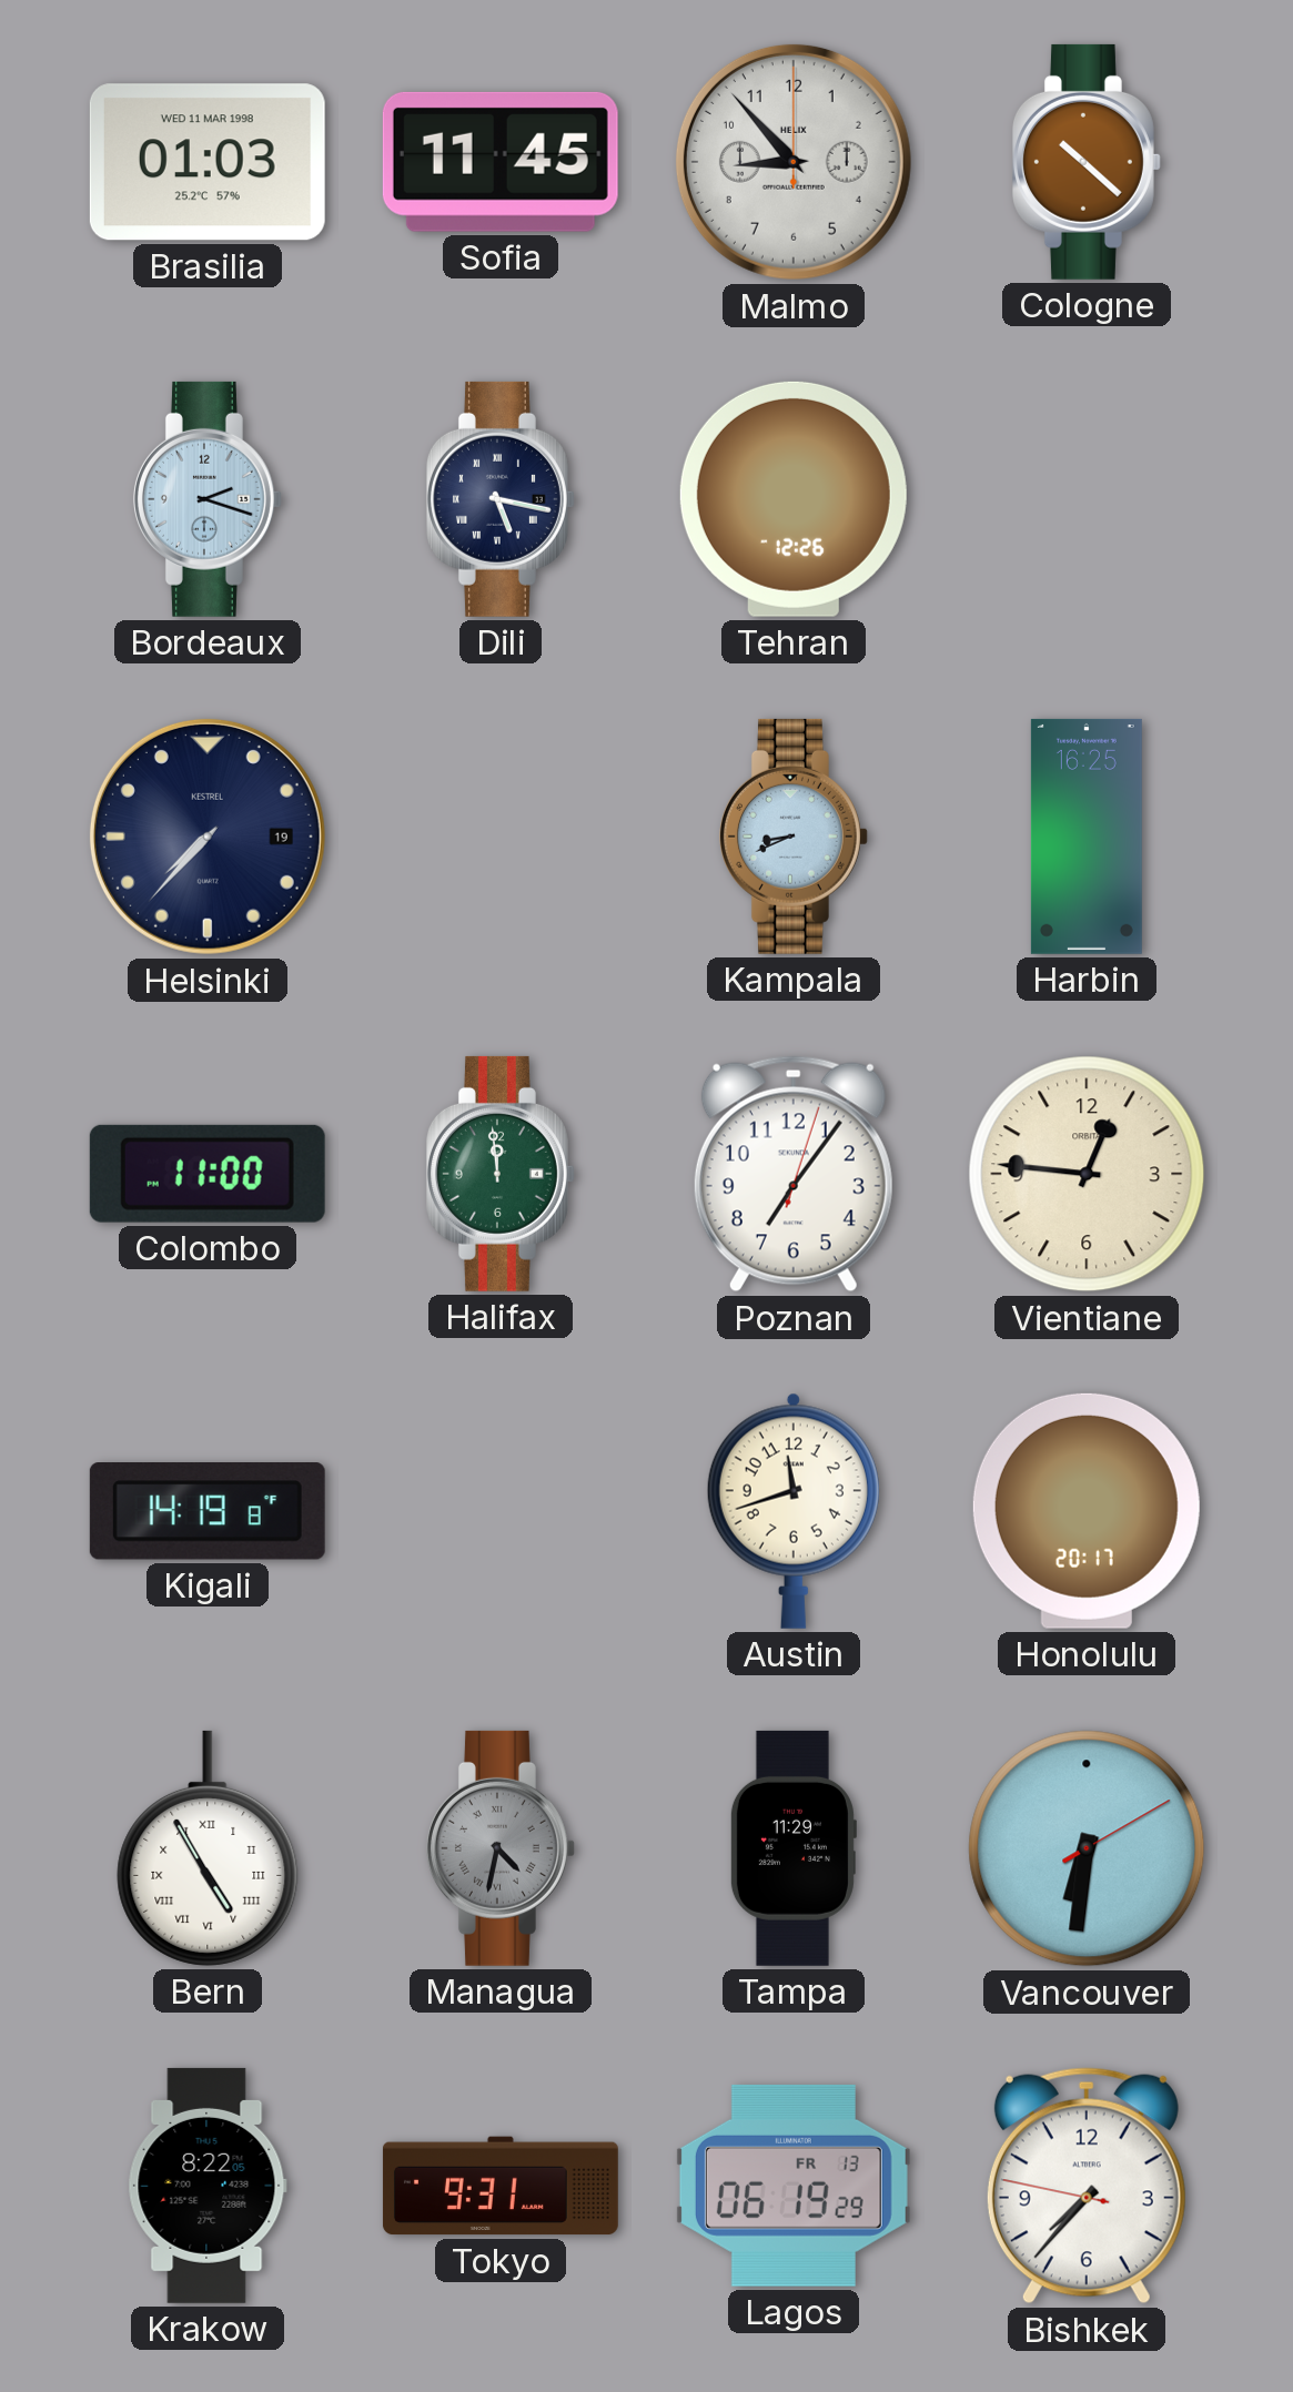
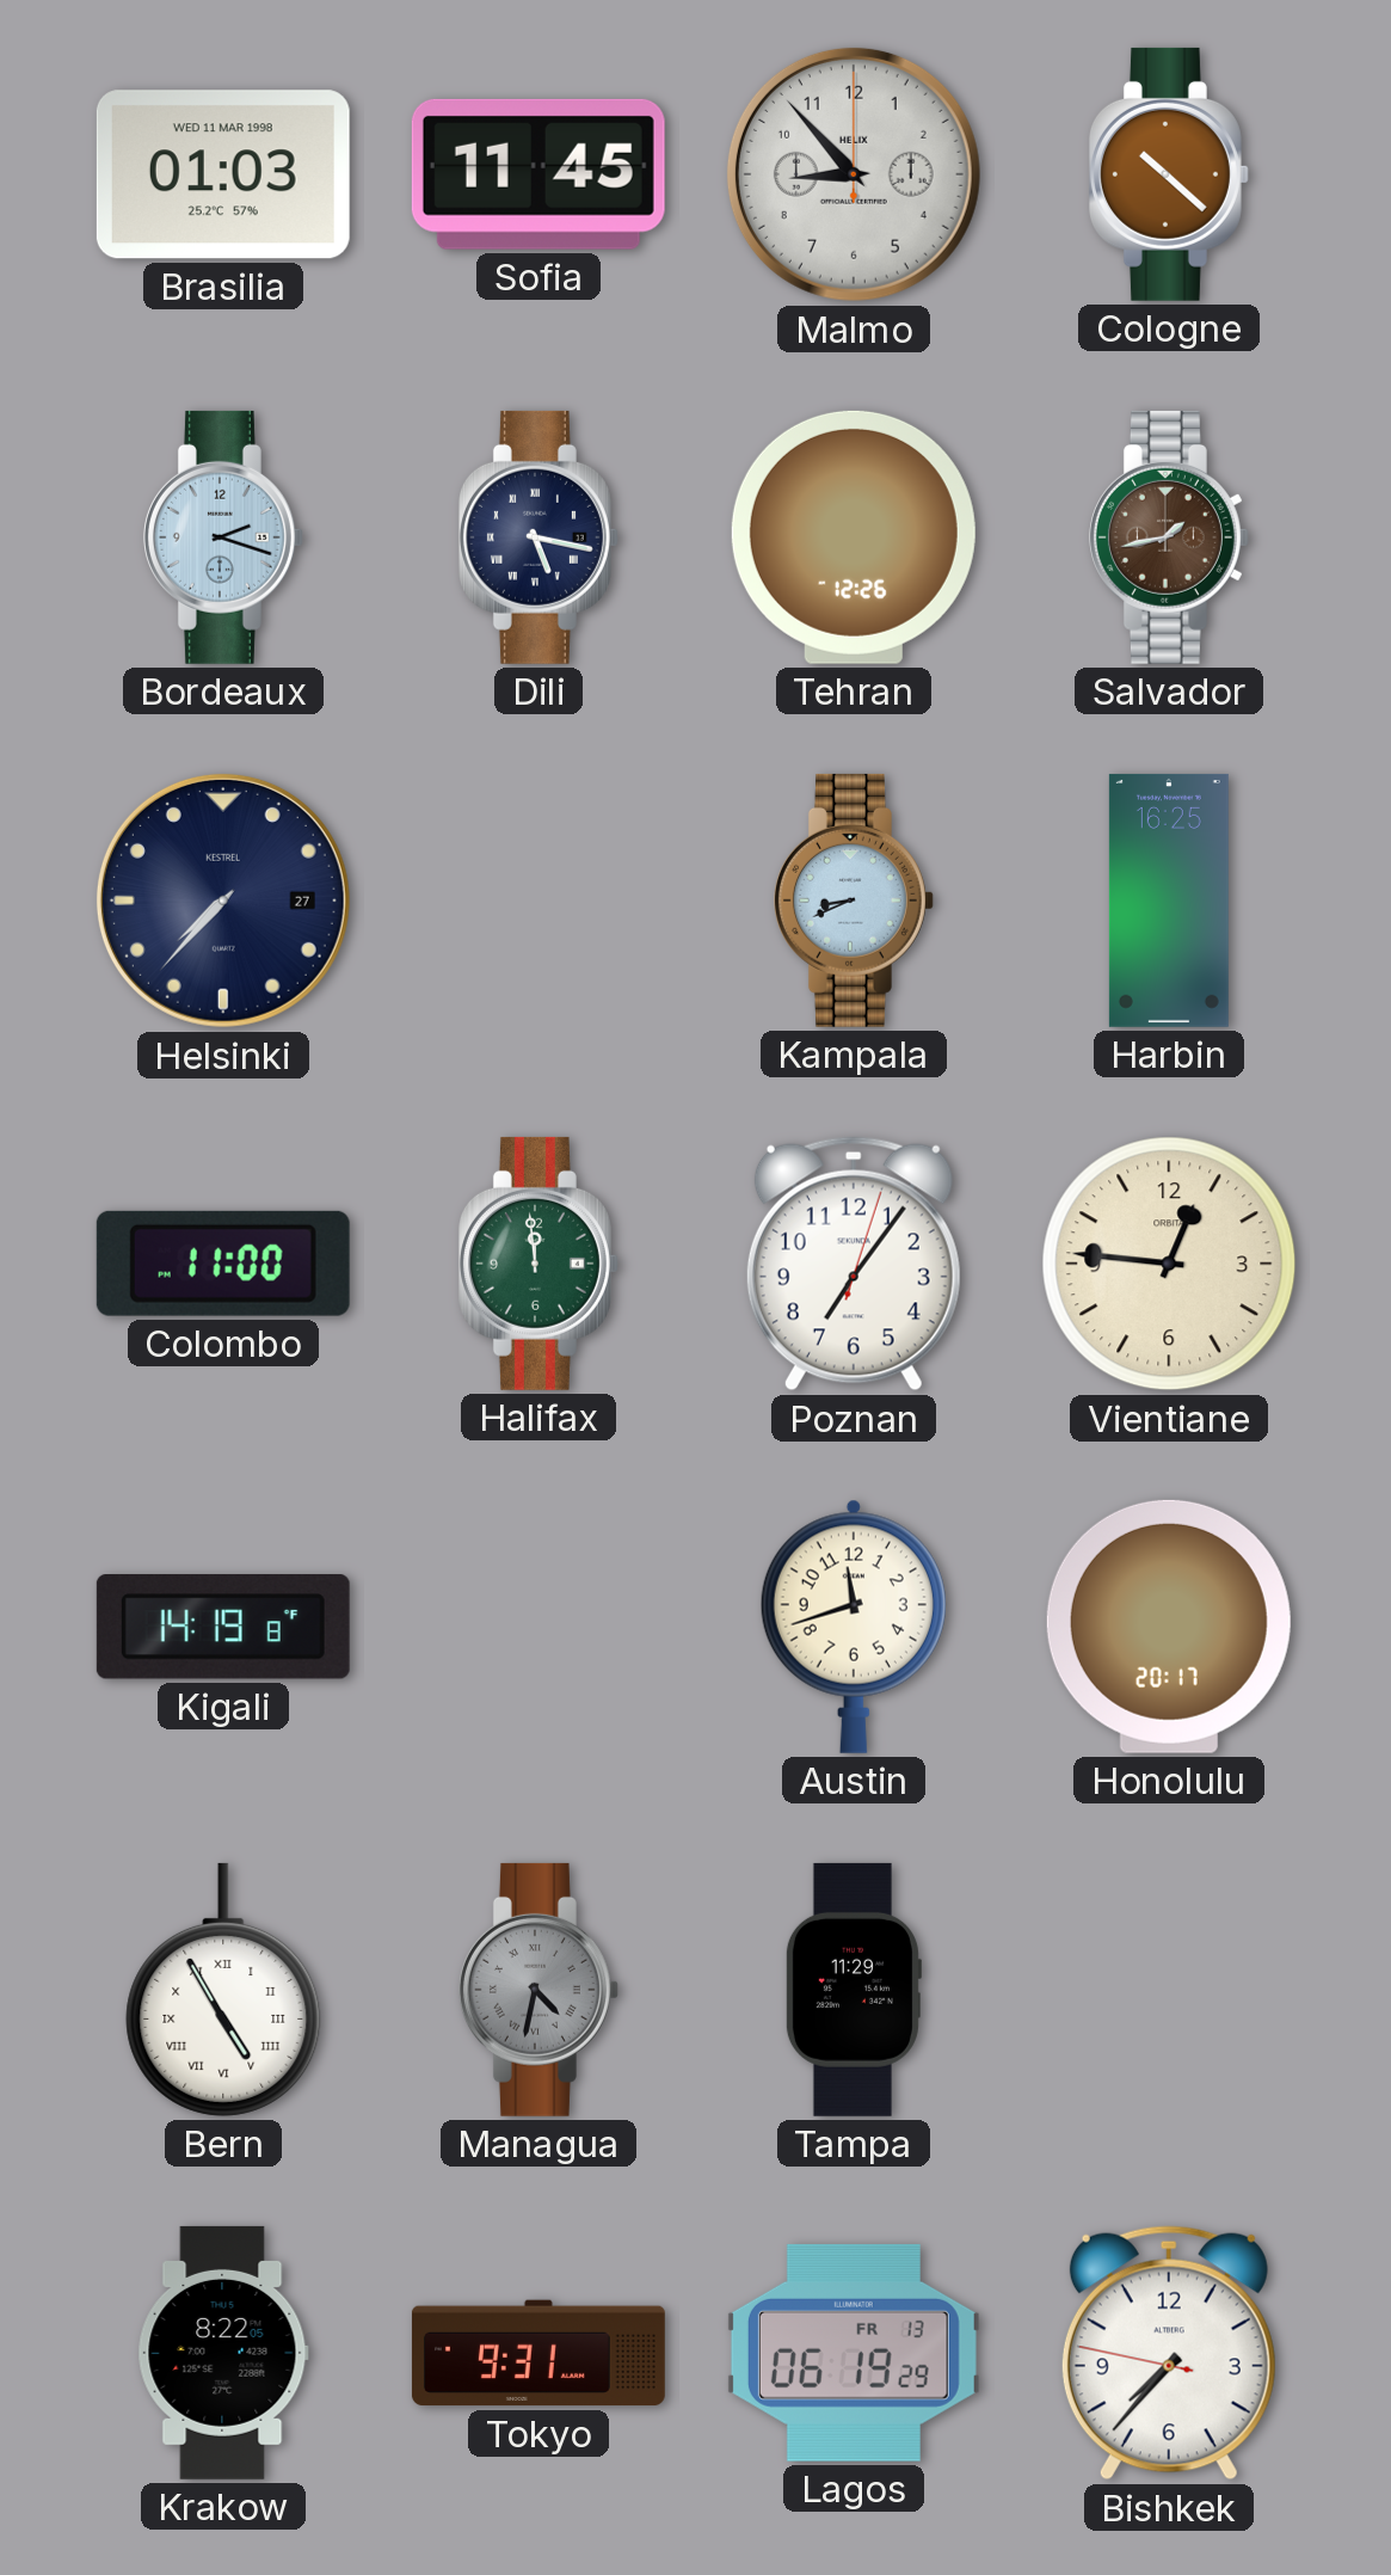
Salvador: none -> 1:43
Helsinki date: 19 -> 27
Vancouver: 6:31 -> none
